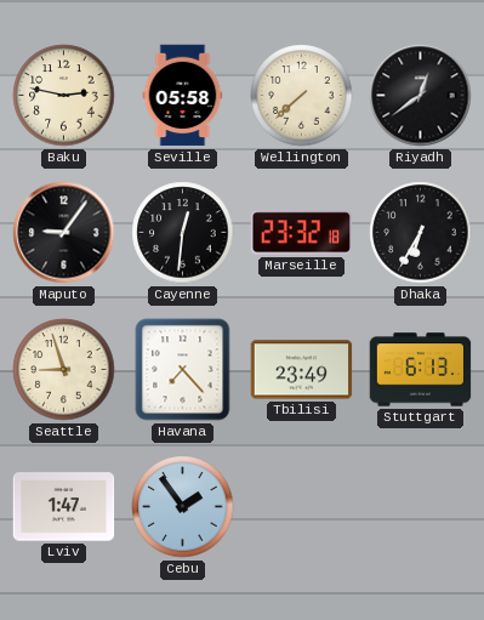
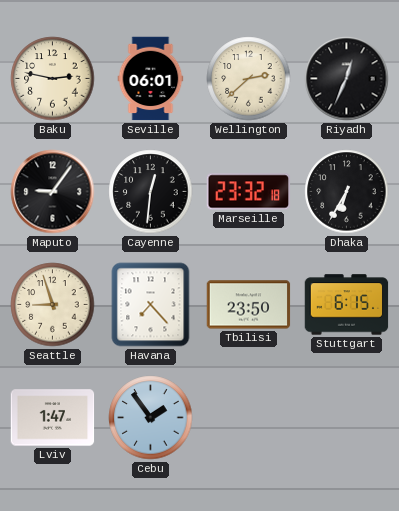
Seville: 05:58 -> 06:01
Wellington: 7:38 -> 2:38
Riyadh: 12:39 -> 12:34
Tbilisi: 23:49 -> 23:50
Stuttgart: 6:13 -> 6:15
